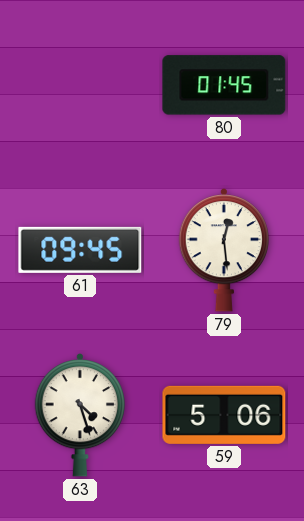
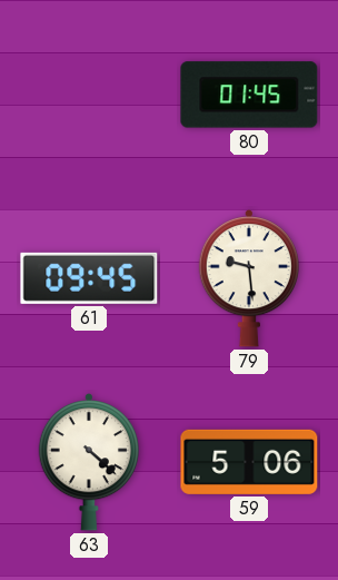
79: 12:29 -> 9:29
63: 4:27 -> 4:22
